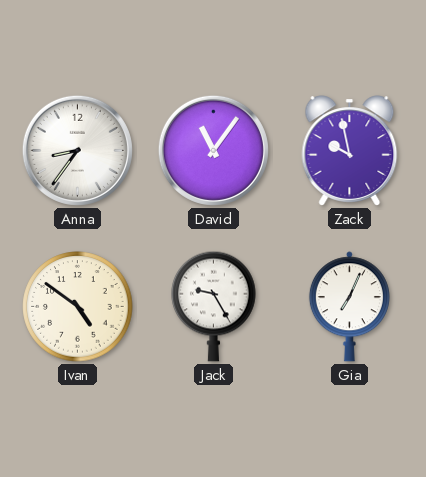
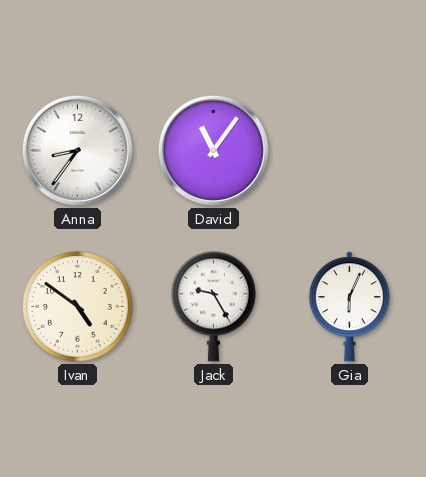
Zack: 9:58 -> none
Gia: 7:04 -> 6:04
